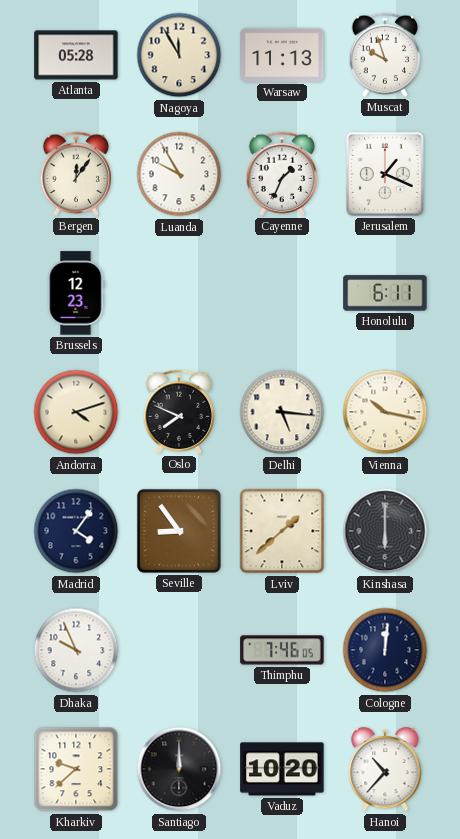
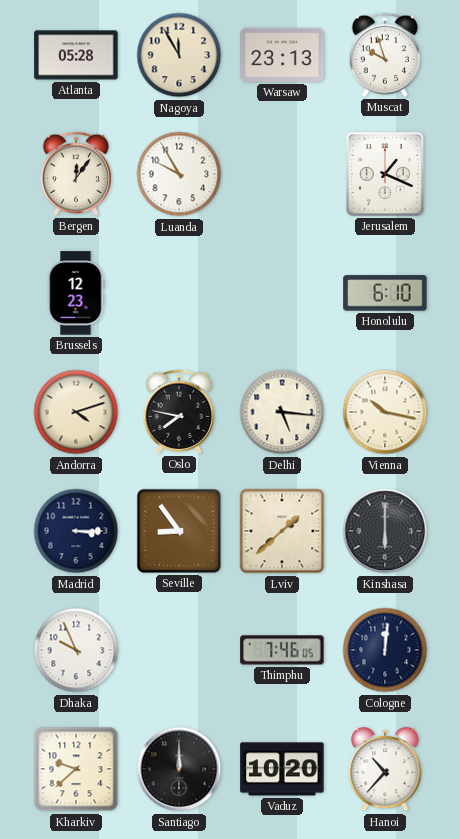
Warsaw: 11:13 -> 23:13
Cayenne: 1:34 -> none
Honolulu: 6:11 -> 6:10
Oslo: 7:49 -> 7:47
Madrid: 4:06 -> 3:15
